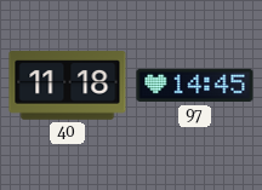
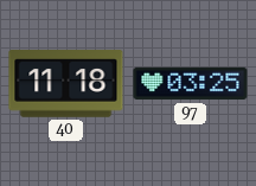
97: 14:45 -> 03:25
